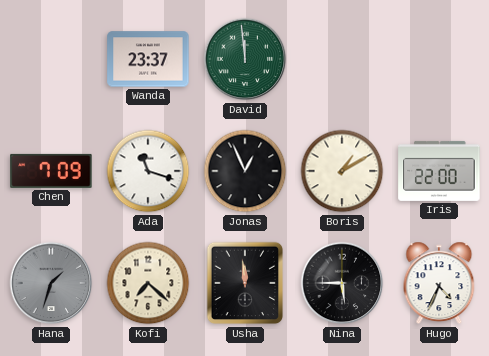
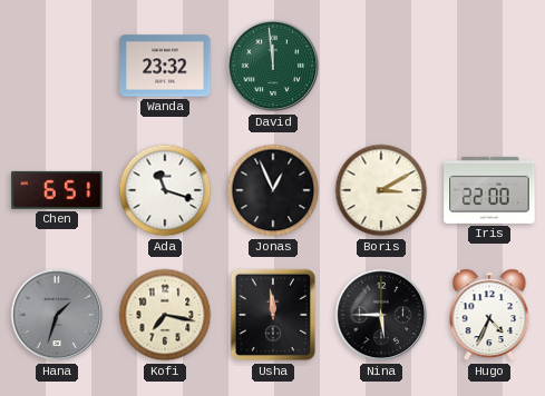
Wanda: 23:37 -> 23:32
Chen: 7:09 -> 6:51
Boris: 1:10 -> 3:10
Kofi: 7:22 -> 7:17
